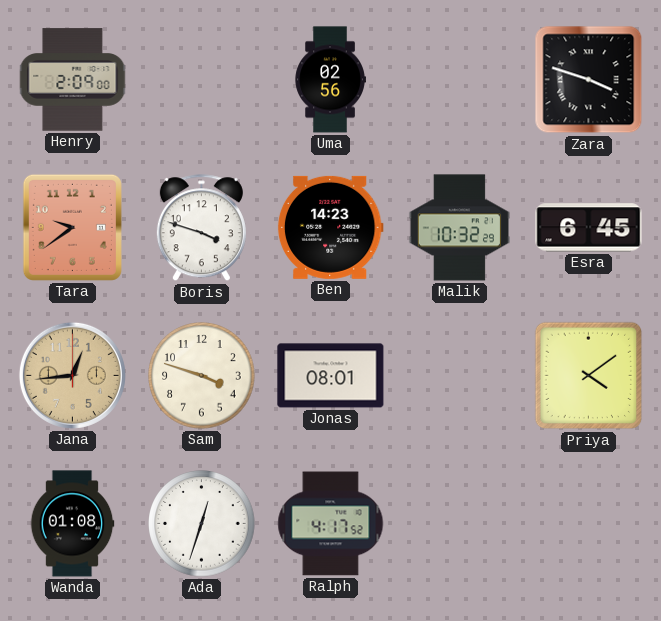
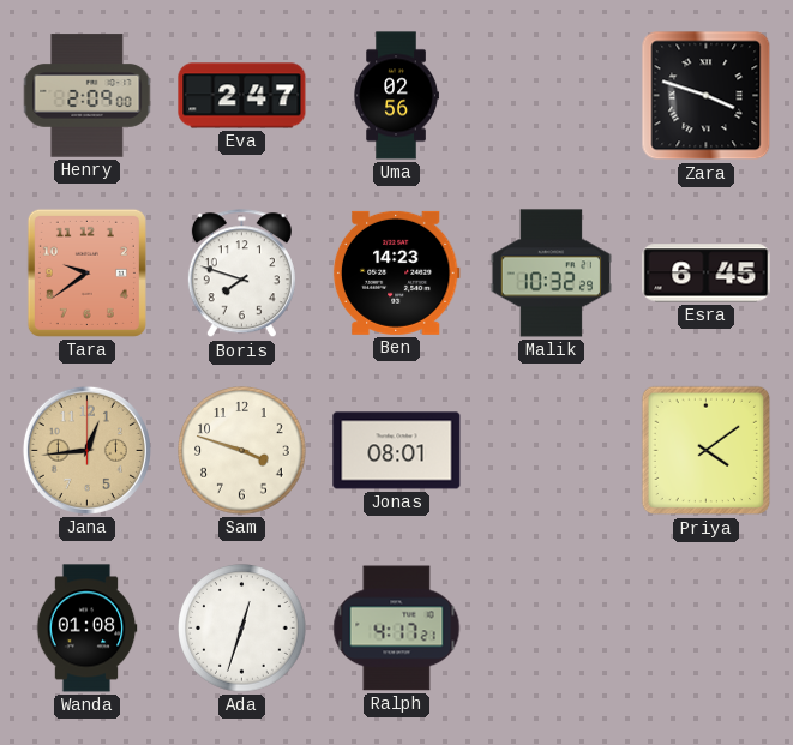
Eva: none -> 2:47
Boris: 3:48 -> 7:48
Ralph: 4:17:52 -> 4:17:21
